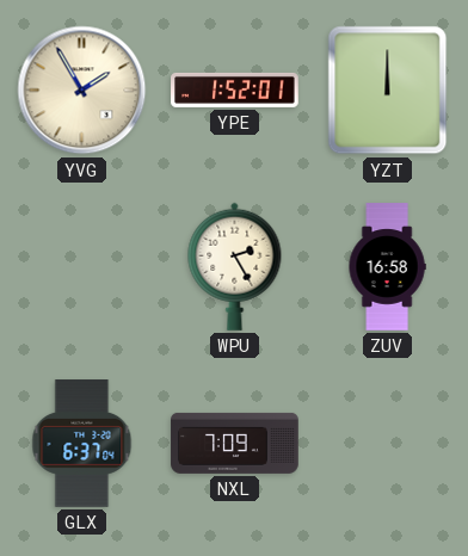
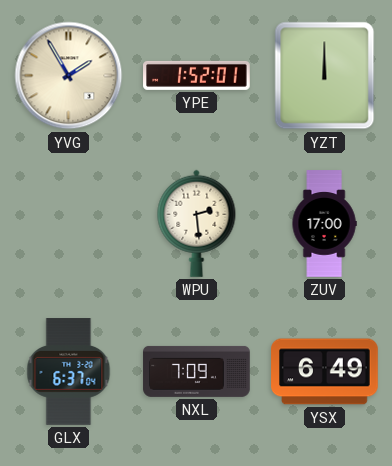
WPU: 2:25 -> 2:29
ZUV: 16:58 -> 17:00
YSX: none -> 6:49
